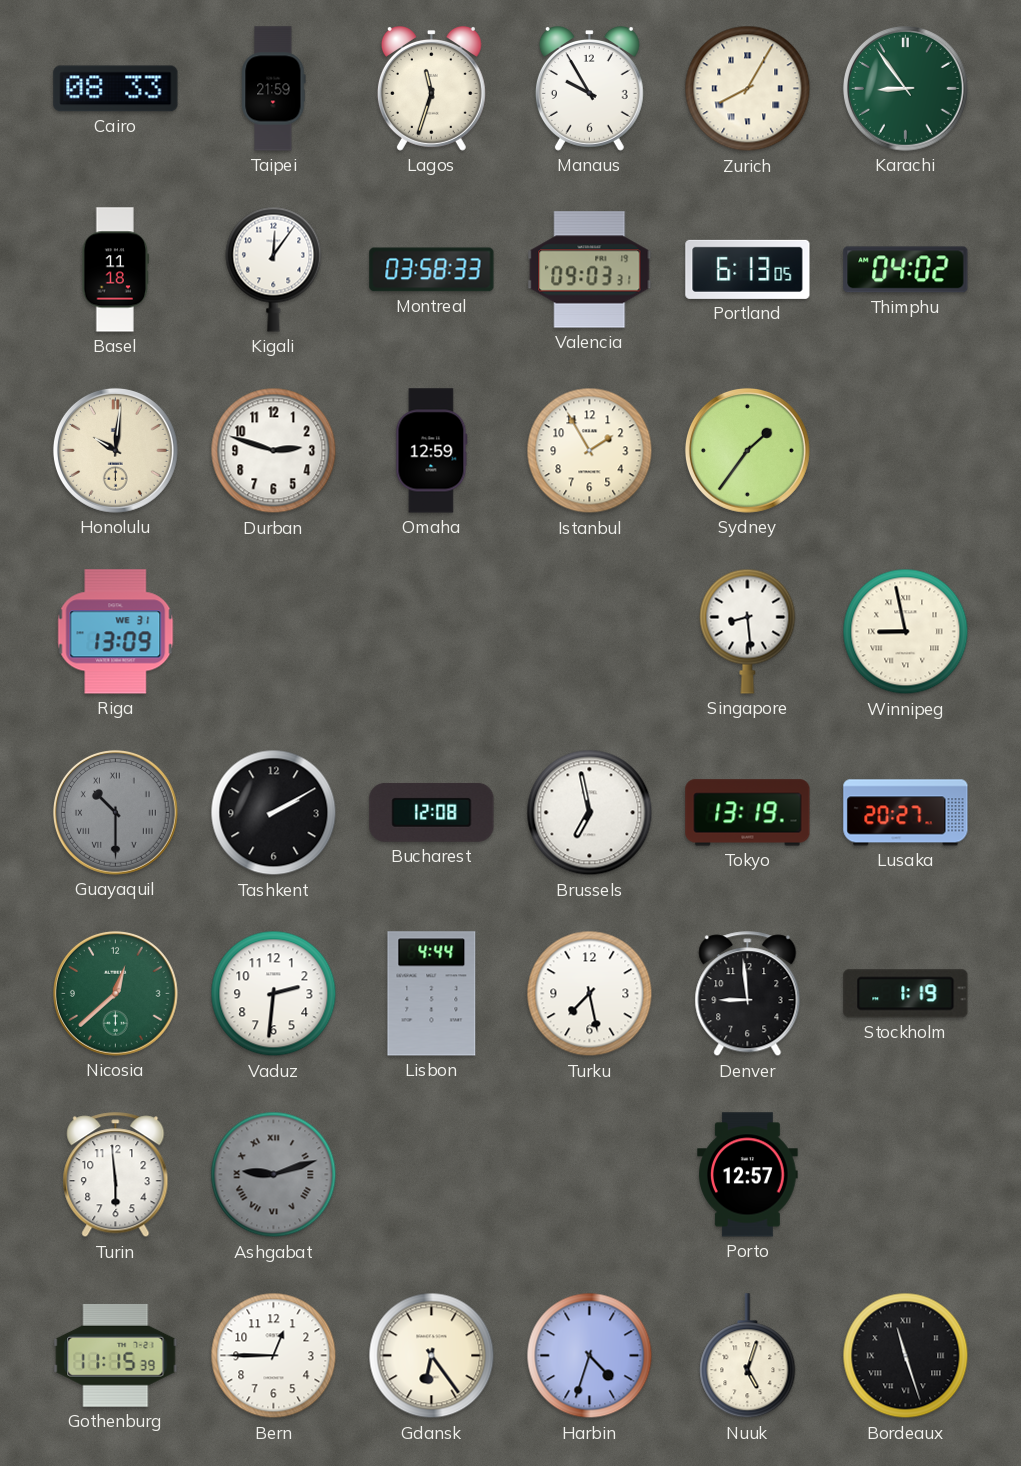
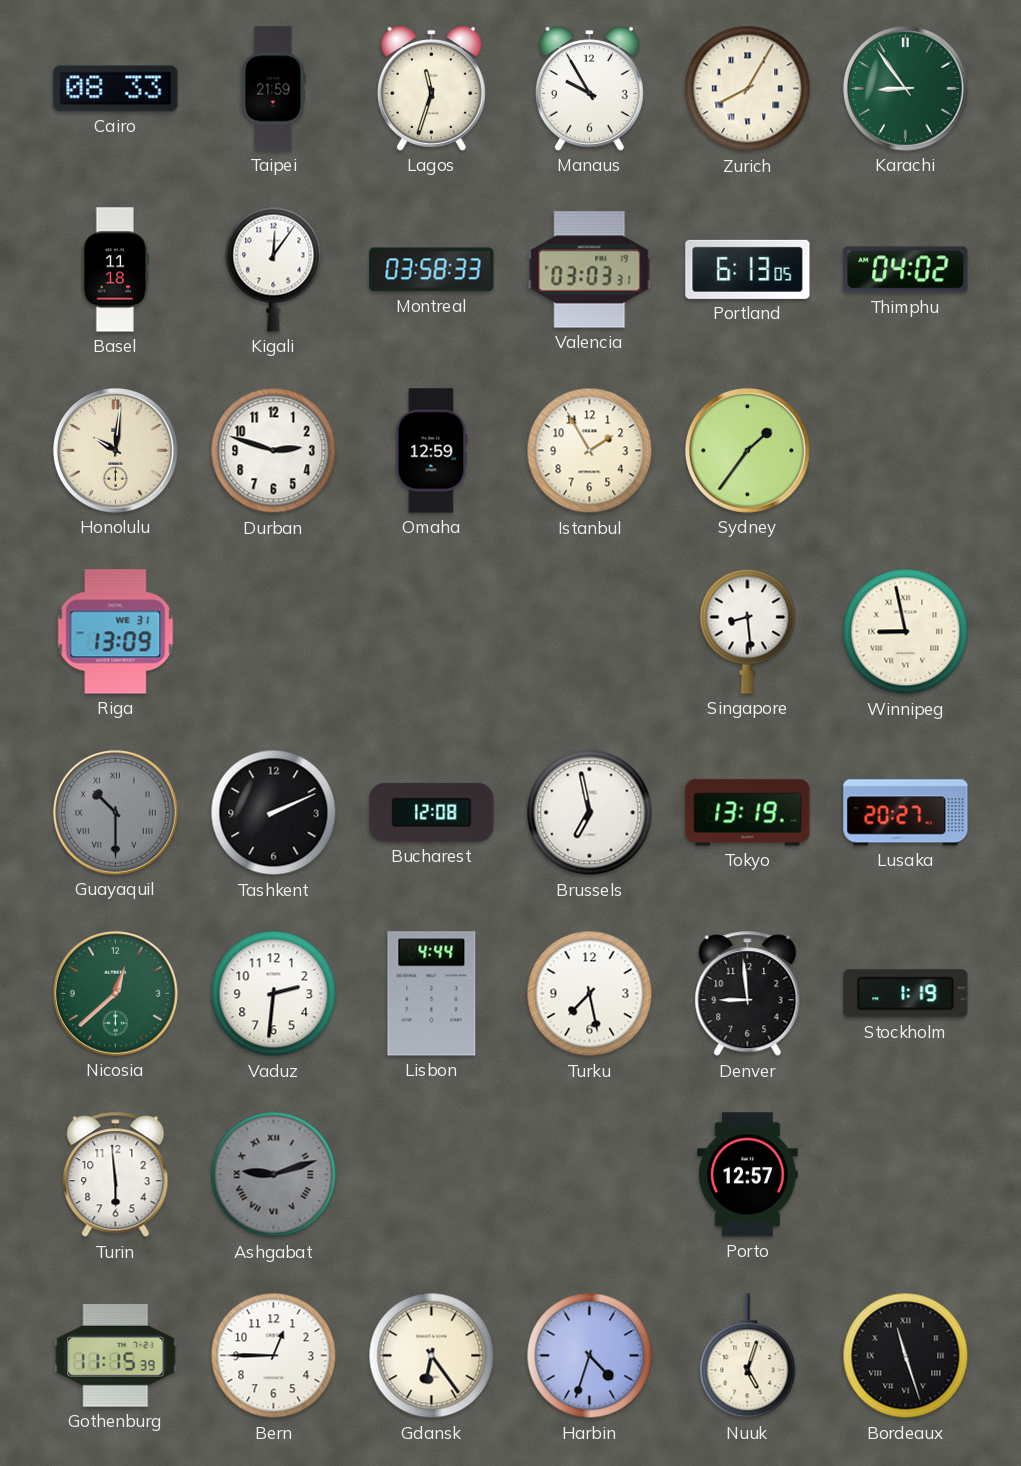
Valencia: 09:03 -> 03:03
Tashkent: 2:10 -> 2:11
